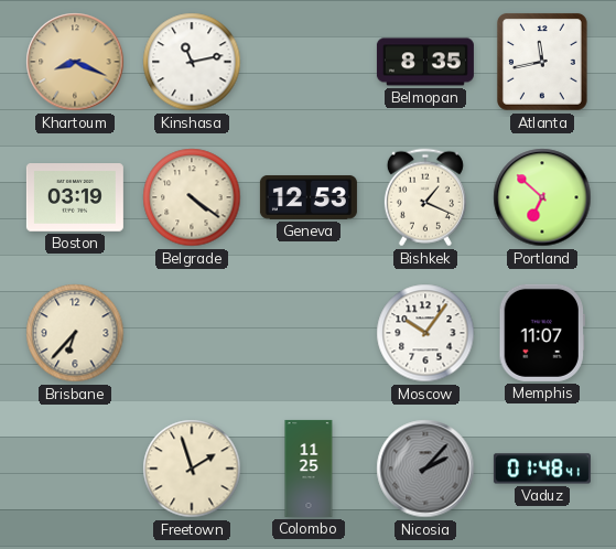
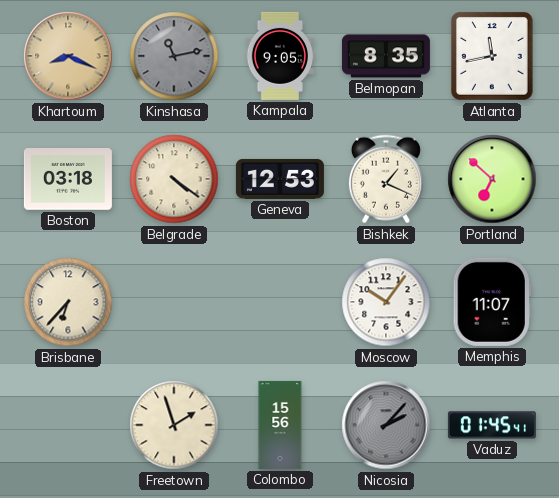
Kinshasa dial: white -> grey
Kampala: none -> 9:05
Boston: 03:19 -> 03:18
Colombo: 11:25 -> 15:56
Vaduz: 01:48 -> 01:45
